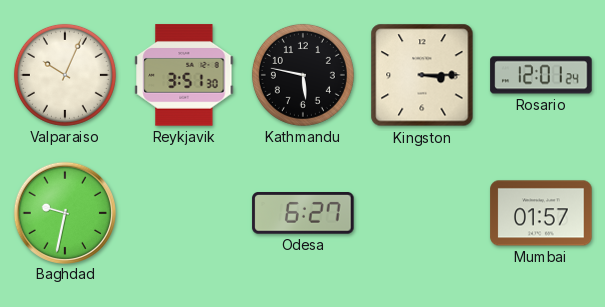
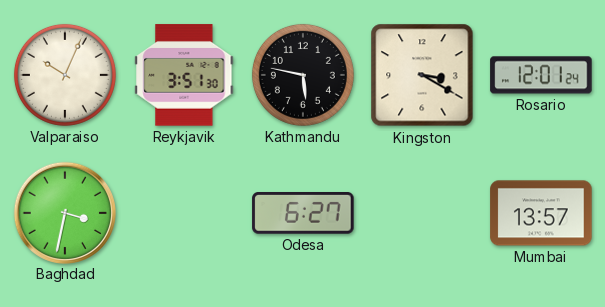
Kingston: 3:15 -> 3:20
Baghdad: 9:32 -> 3:32
Mumbai: 01:57 -> 13:57
